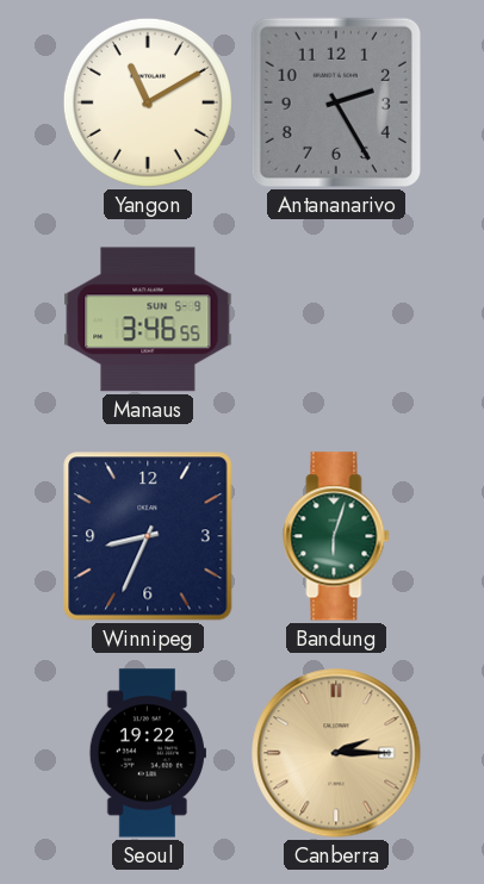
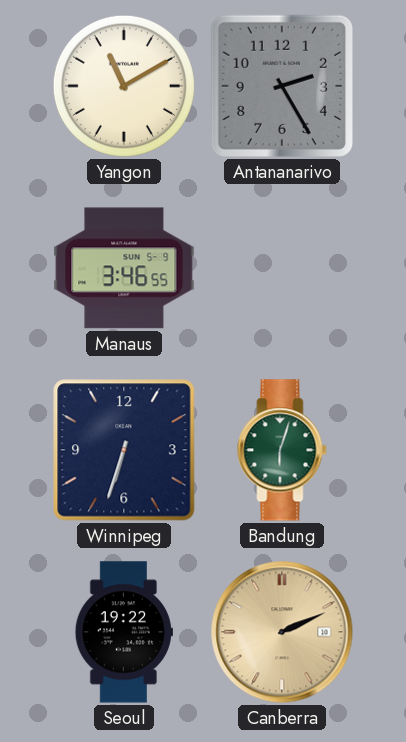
Winnipeg: 8:34 -> 6:33
Canberra: 2:15 -> 2:11
